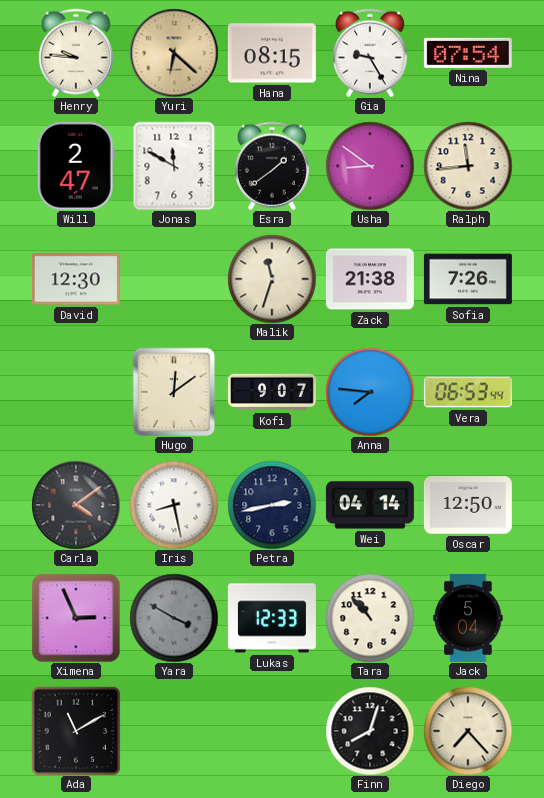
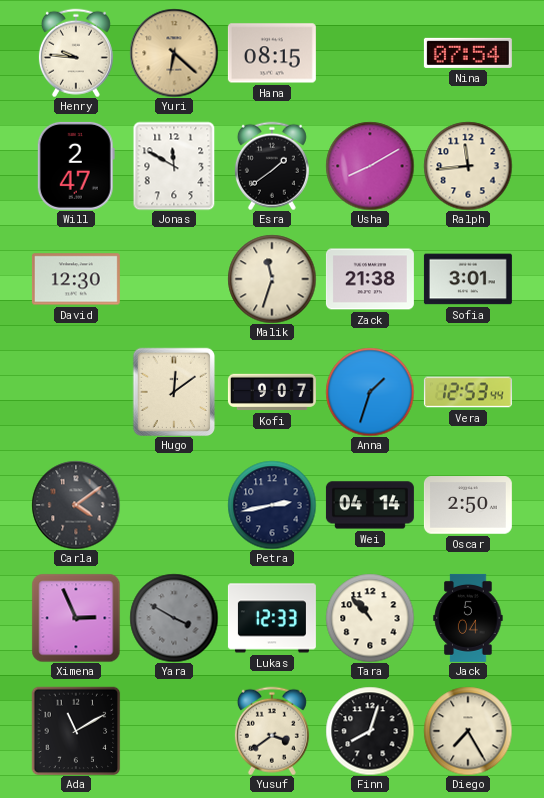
Gia: 9:25 -> none
Usha: 8:51 -> 8:10
Sofia: 7:26 -> 3:01
Anna: 7:46 -> 1:33
Vera: 06:53 -> 12:53
Iris: 8:28 -> none
Oscar: 12:50 -> 2:50
Yusuf: none -> 3:39
Diego: 7:23 -> 7:25
